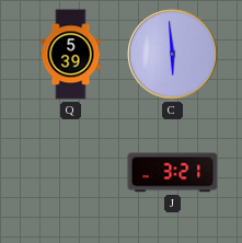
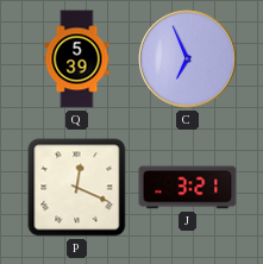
C: 5:59 -> 6:56
P: none -> 12:19
